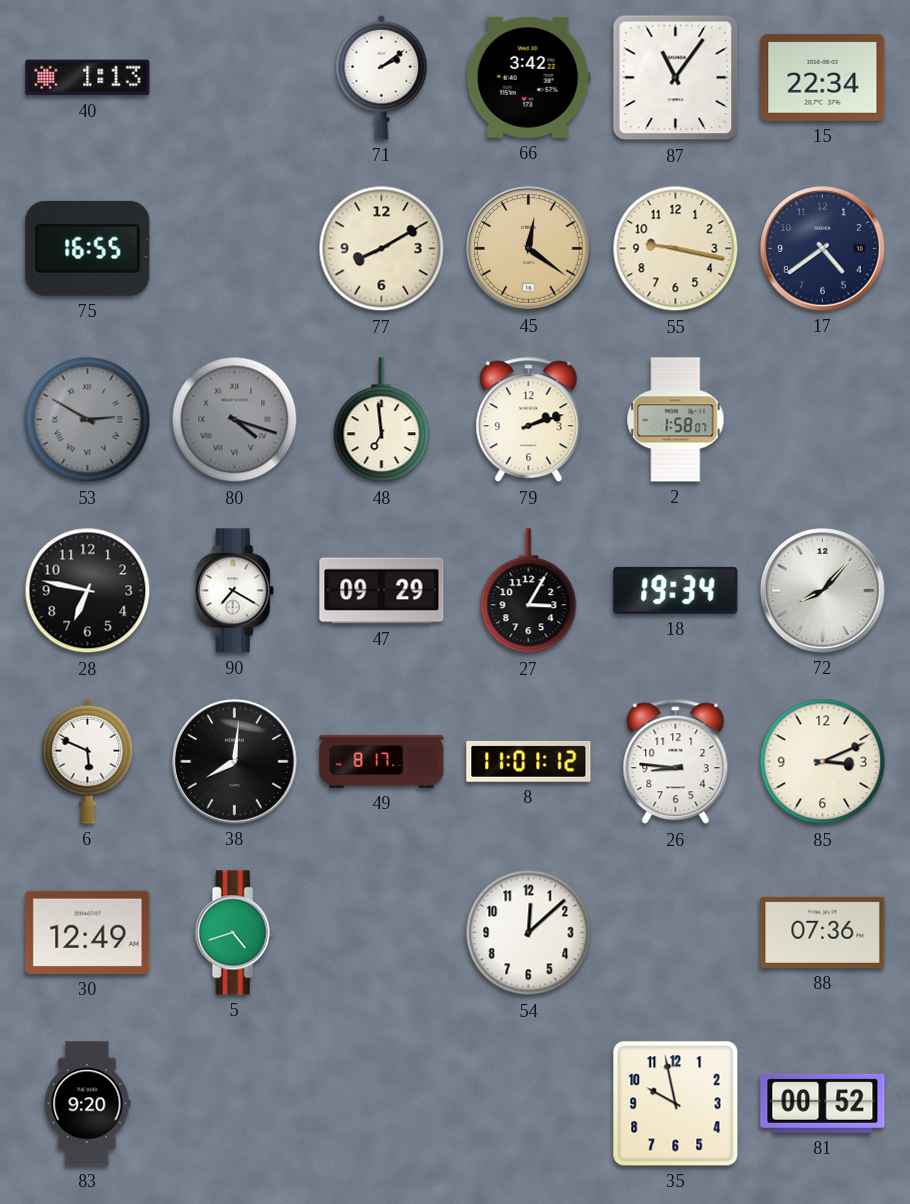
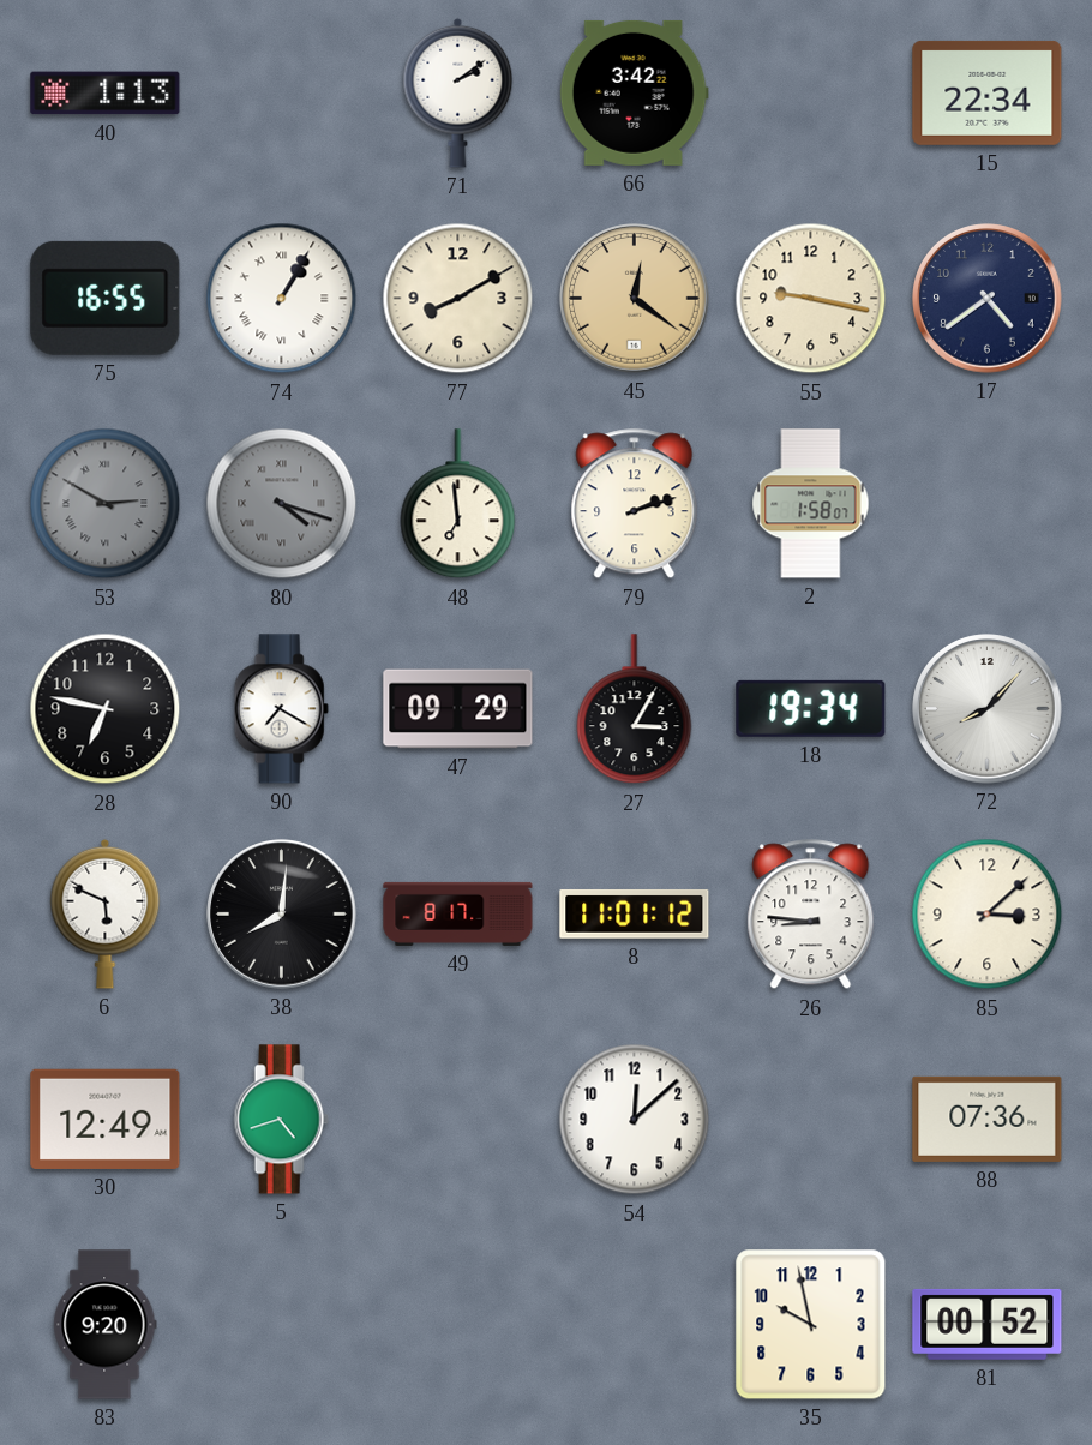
87: 11:06 -> none
74: none -> 1:05
85: 3:11 -> 3:08
